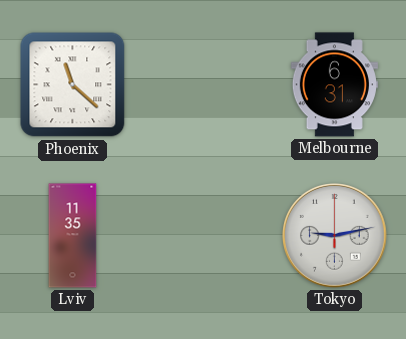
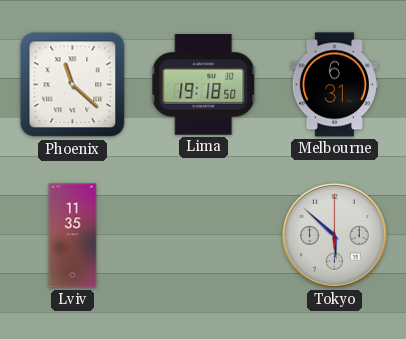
Lima: none -> 19:18
Tokyo: 9:13 -> 5:52
